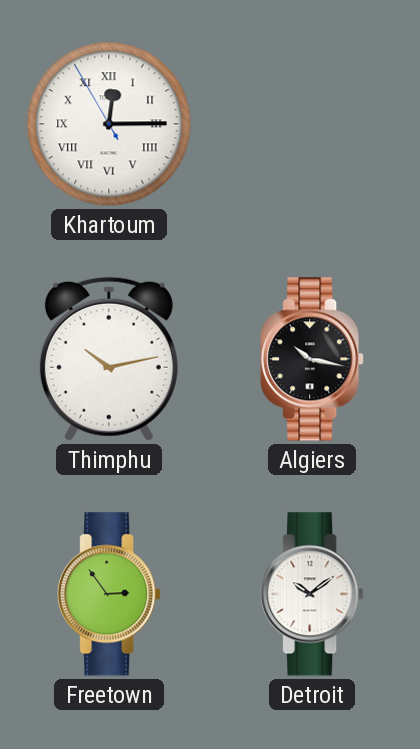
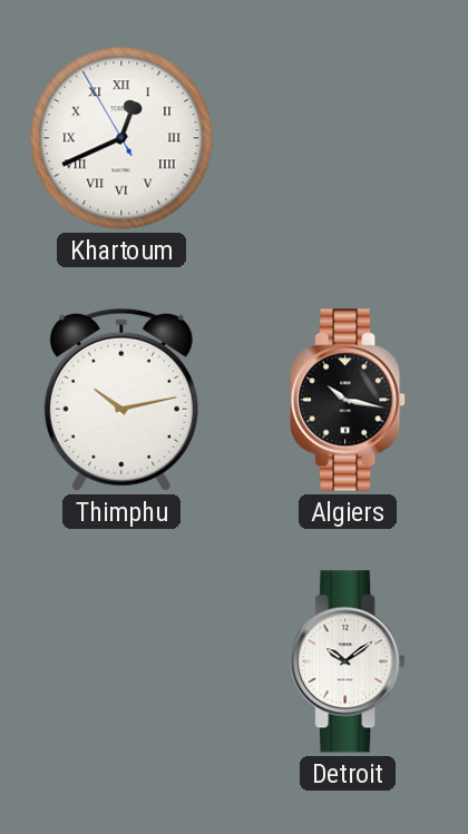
Khartoum: 12:14 -> 12:40
Freetown: 2:54 -> none
